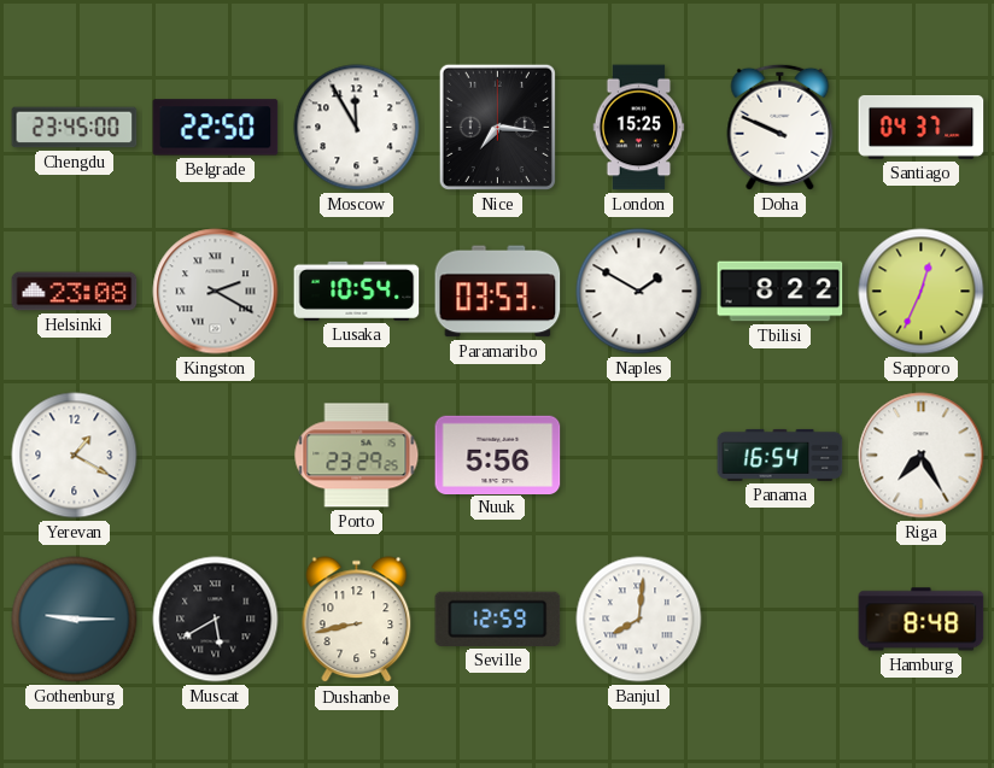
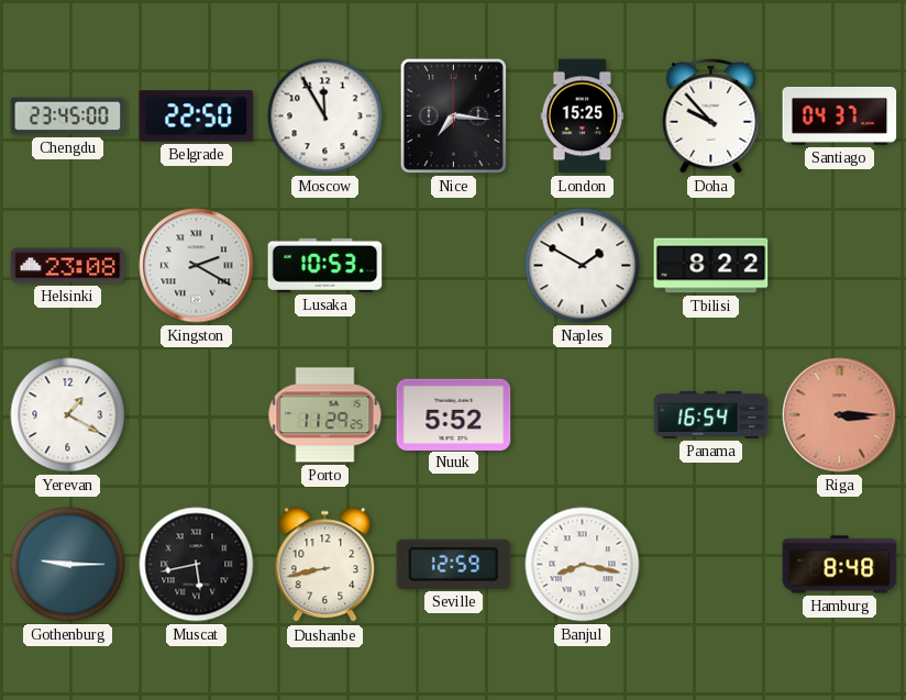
Doha: 9:49 -> 9:53
Lusaka: 10:54 -> 10:53
Paramaribo: 03:53 -> none
Sapporo: 12:34 -> none
Porto: 23:29 -> 11:29
Nuuk: 5:56 -> 5:52
Riga: 7:25 -> 3:15
Riga dial: white -> salmon
Muscat: 5:40 -> 5:43
Banjul: 8:01 -> 8:17
